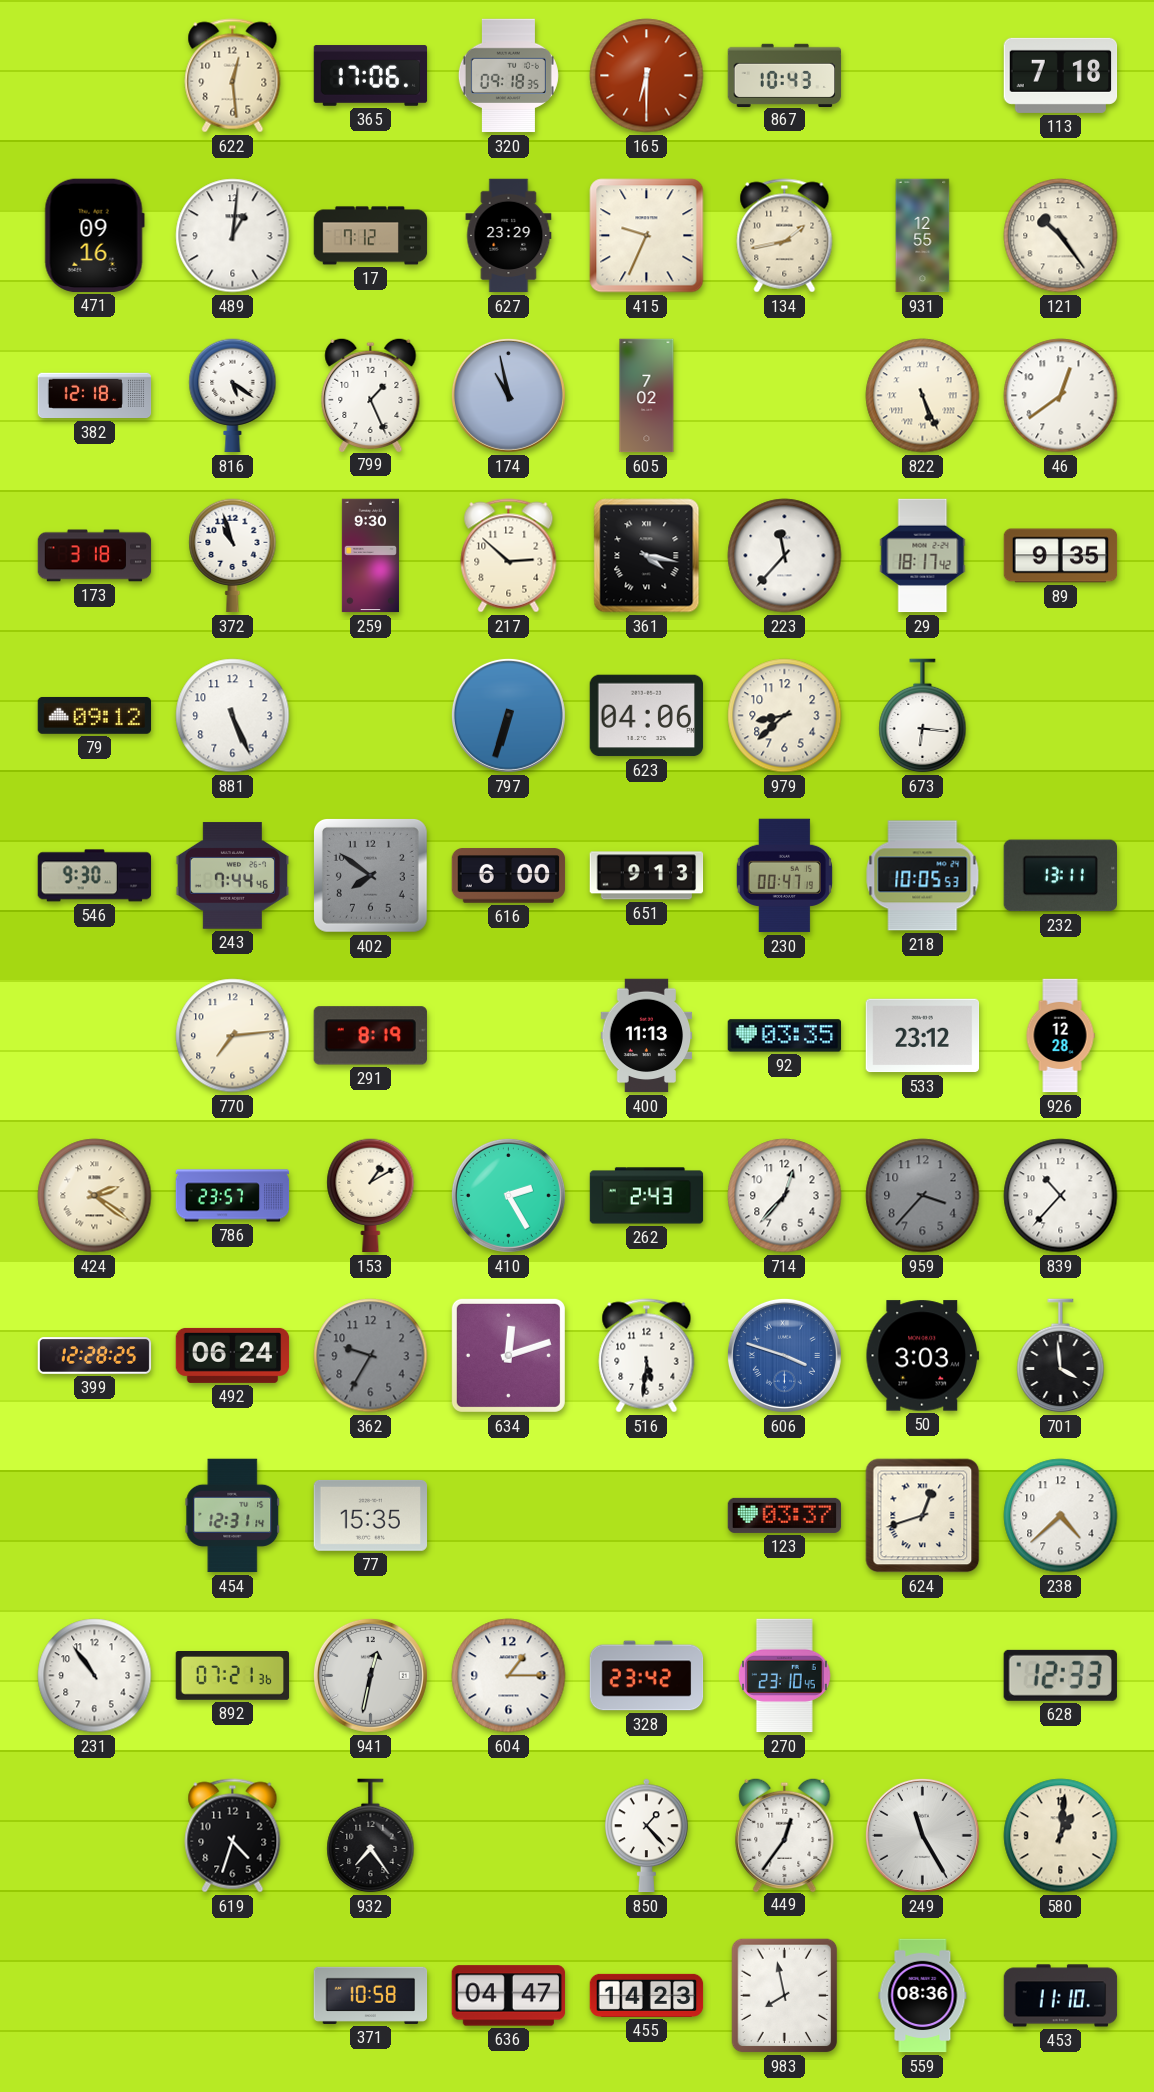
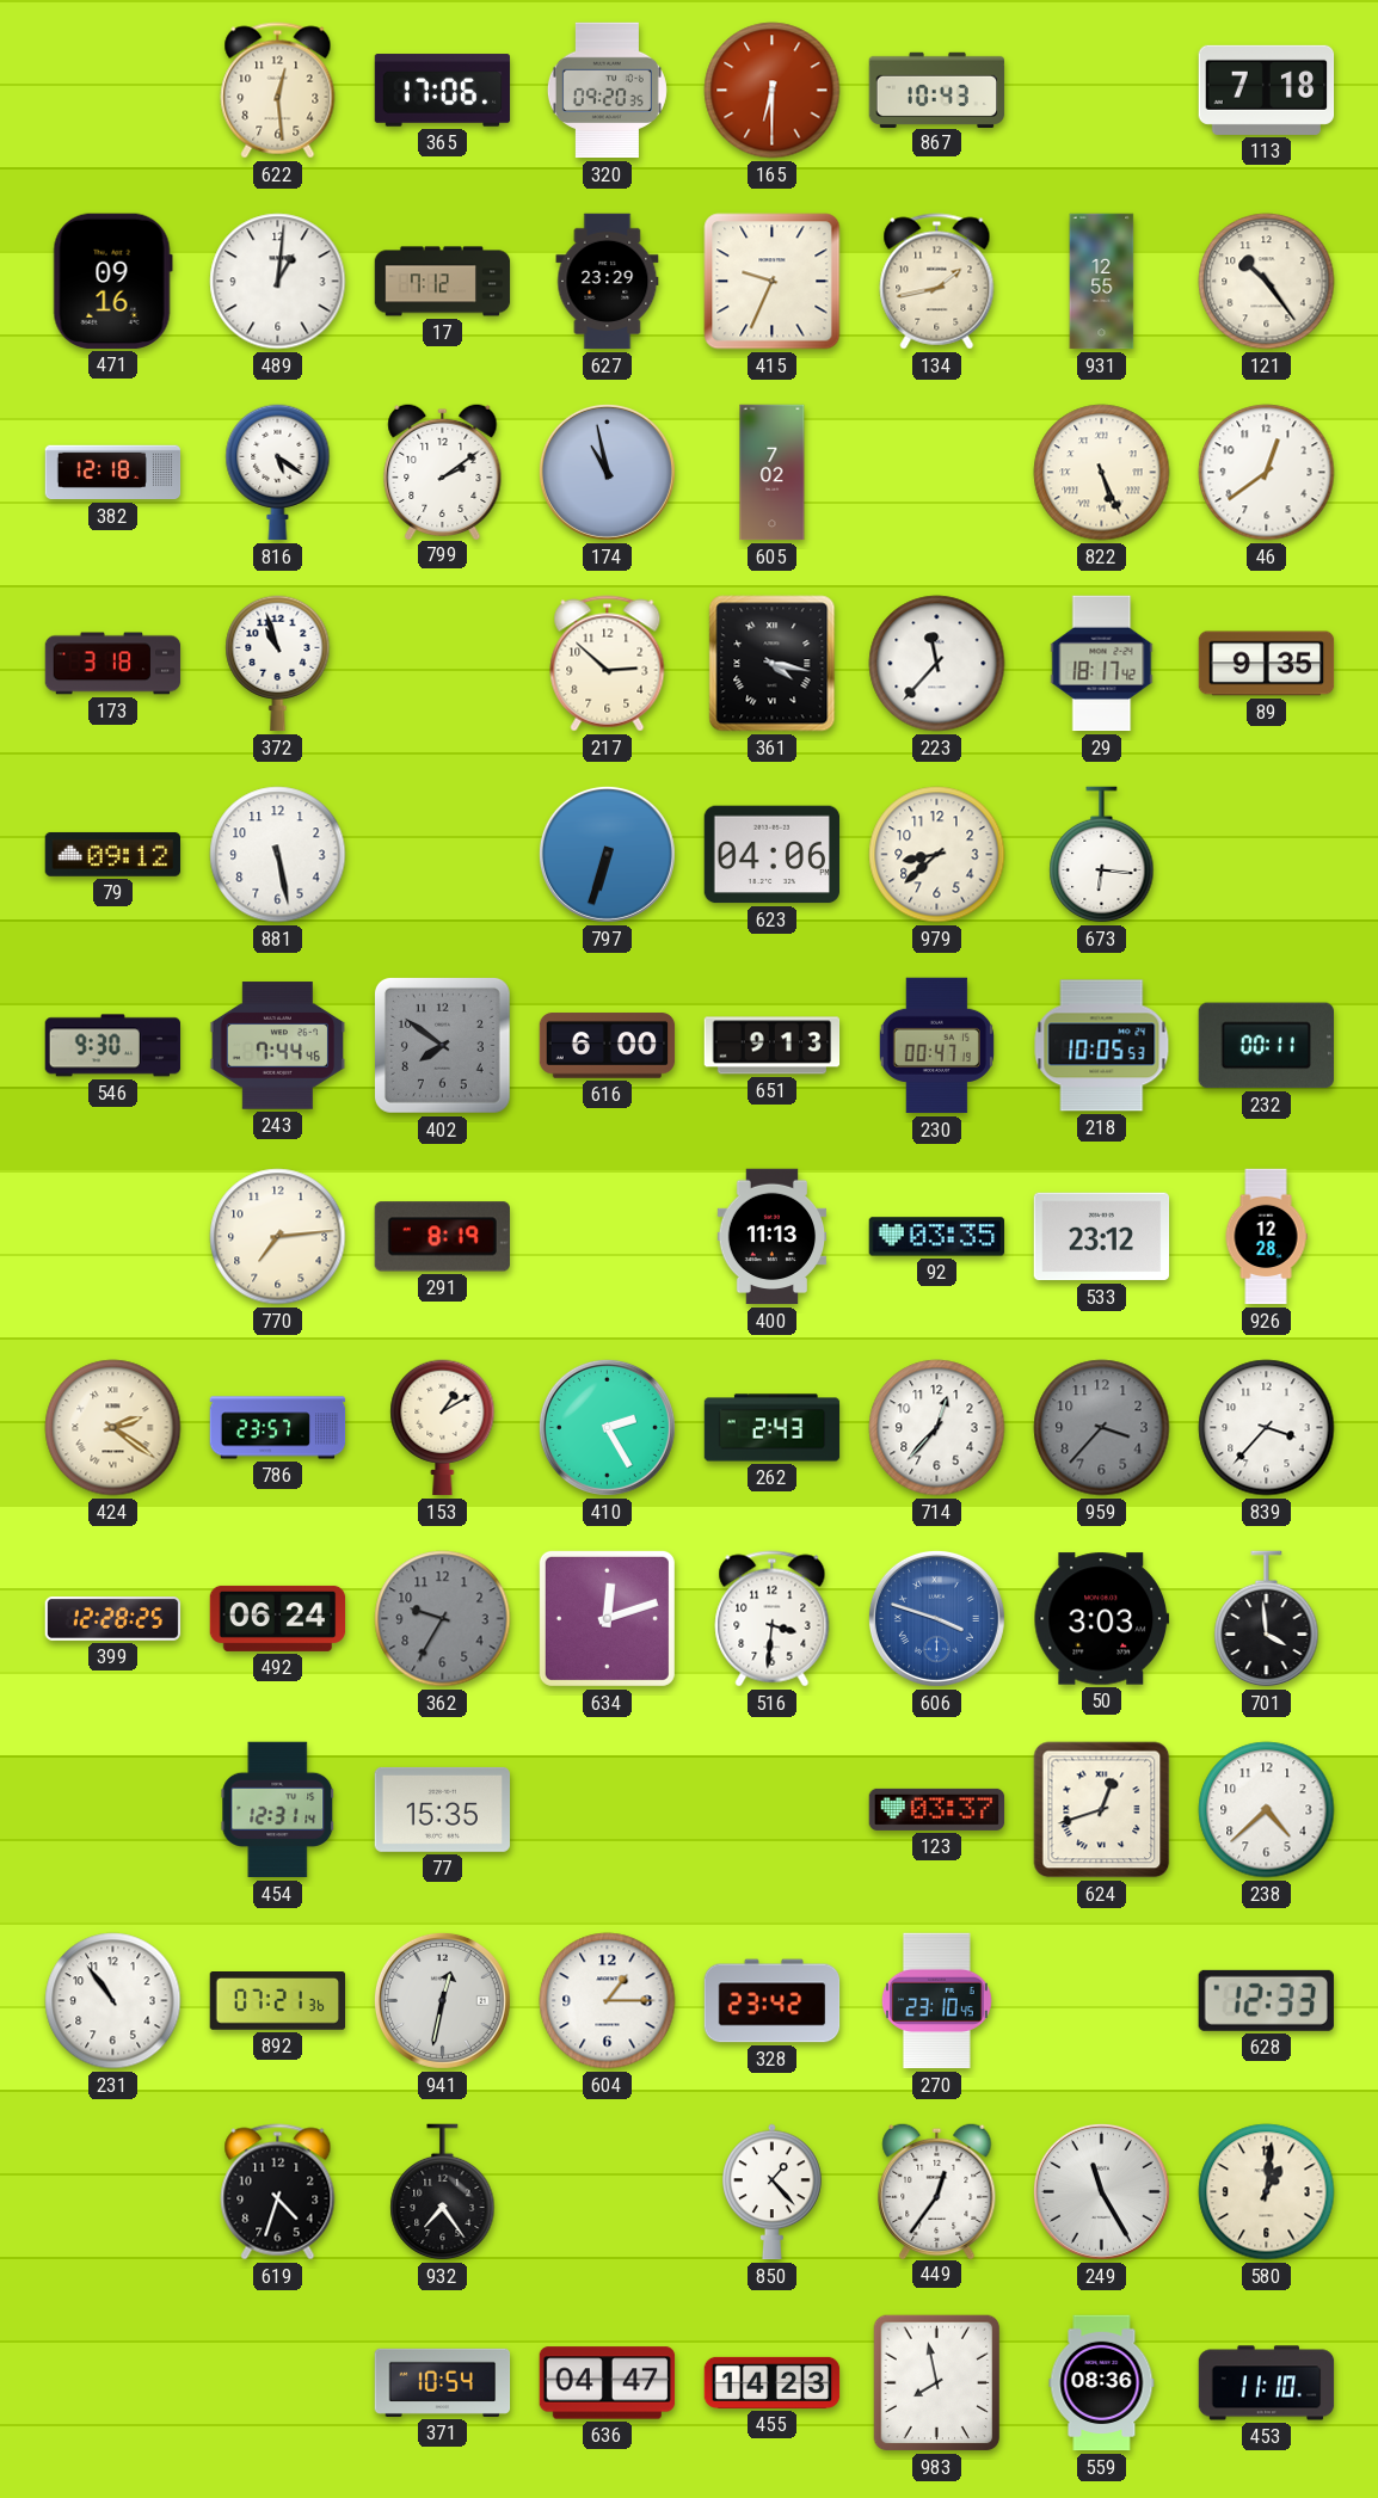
320: 09:18 -> 09:20
799: 1:26 -> 2:09
259: 9:30 -> none
881: 5:26 -> 5:28
232: 13:11 -> 00:11
839: 10:37 -> 3:37
516: 5:31 -> 3:31
371: 10:58 -> 10:54
